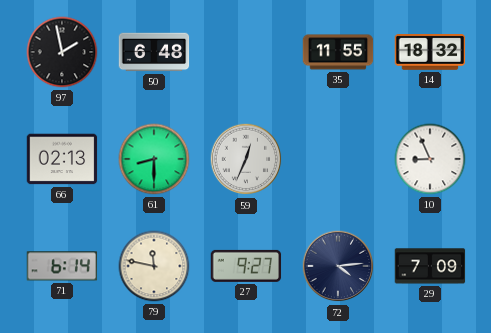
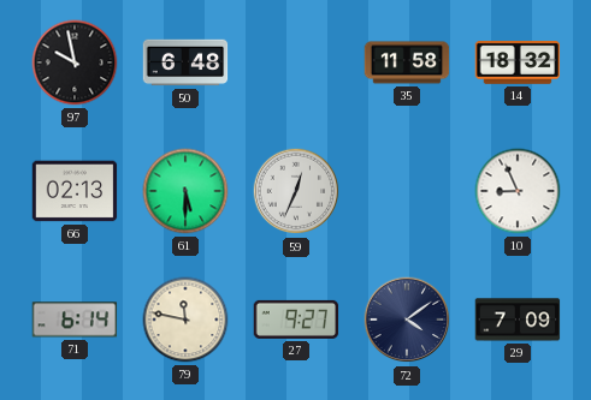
97: 1:58 -> 9:58
35: 11:55 -> 11:58
61: 8:30 -> 5:30
72: 4:14 -> 4:09
